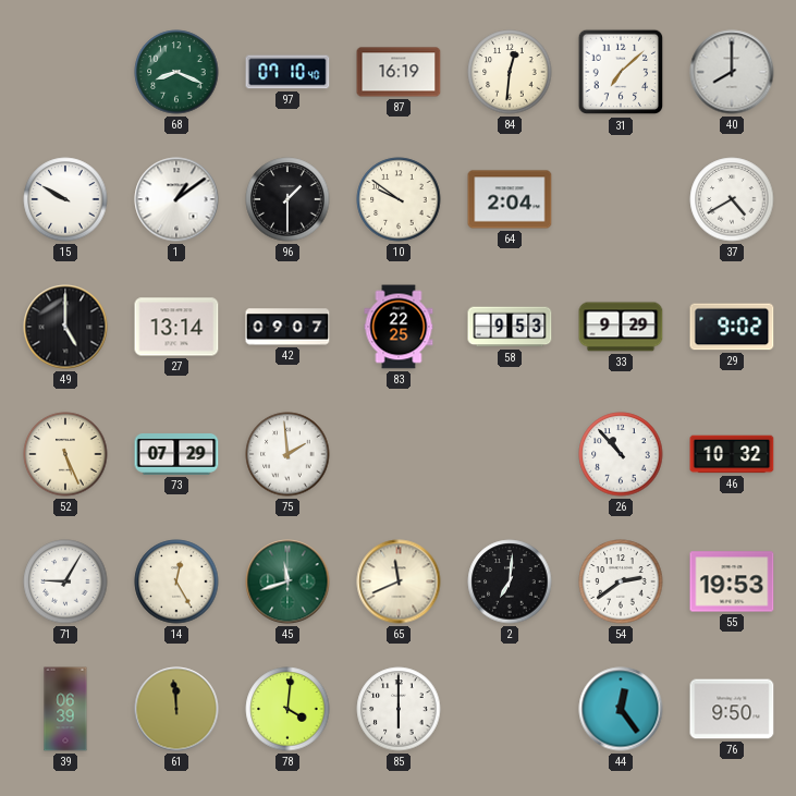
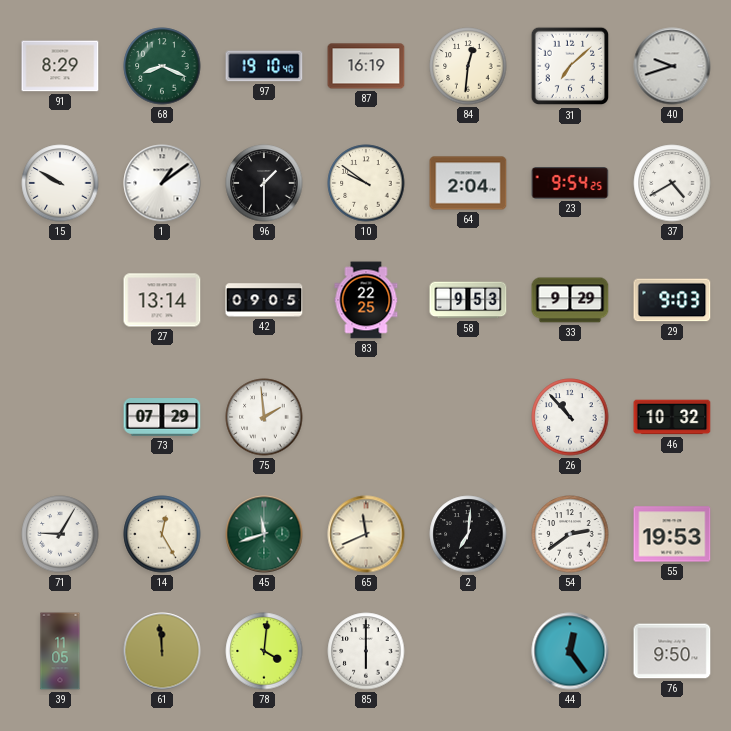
91: none -> 8:29
97: 07:10 -> 19:10
40: 8:00 -> 9:42
23: none -> 9:54
49: 5:00 -> none
42: 09:07 -> 09:05
29: 9:02 -> 9:03
52: 5:26 -> none
39: 06:39 -> 11:05
